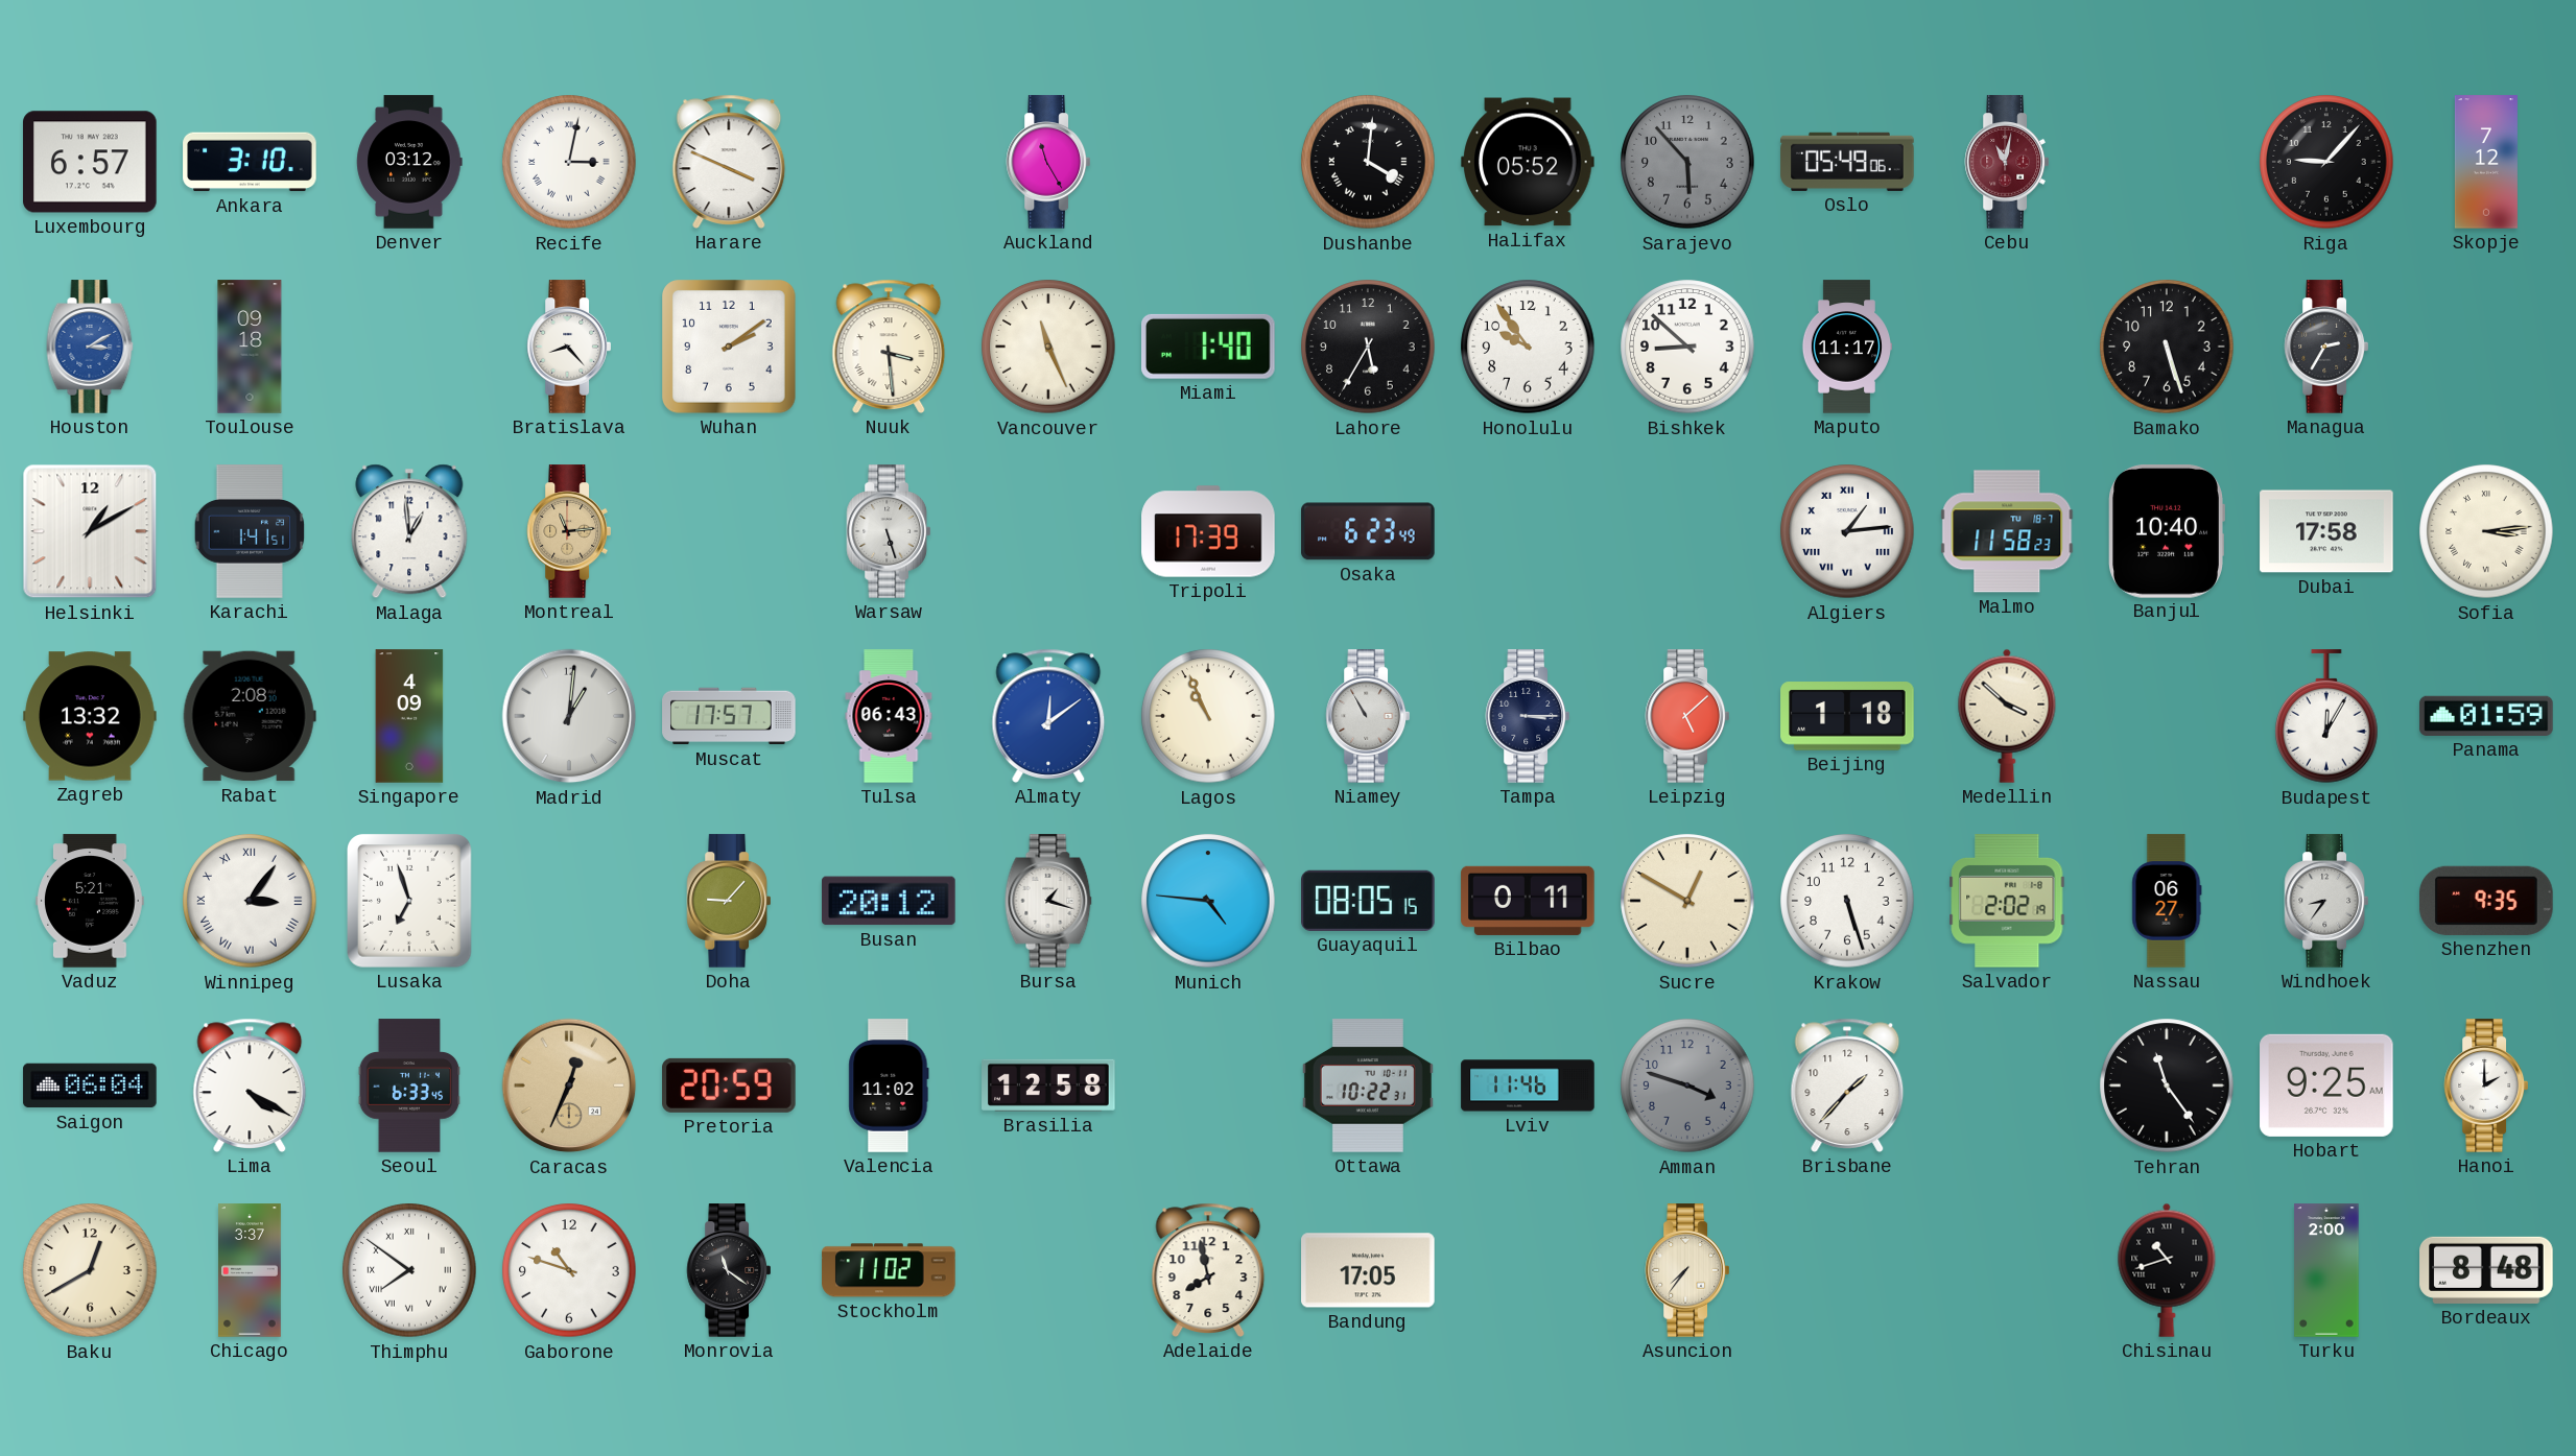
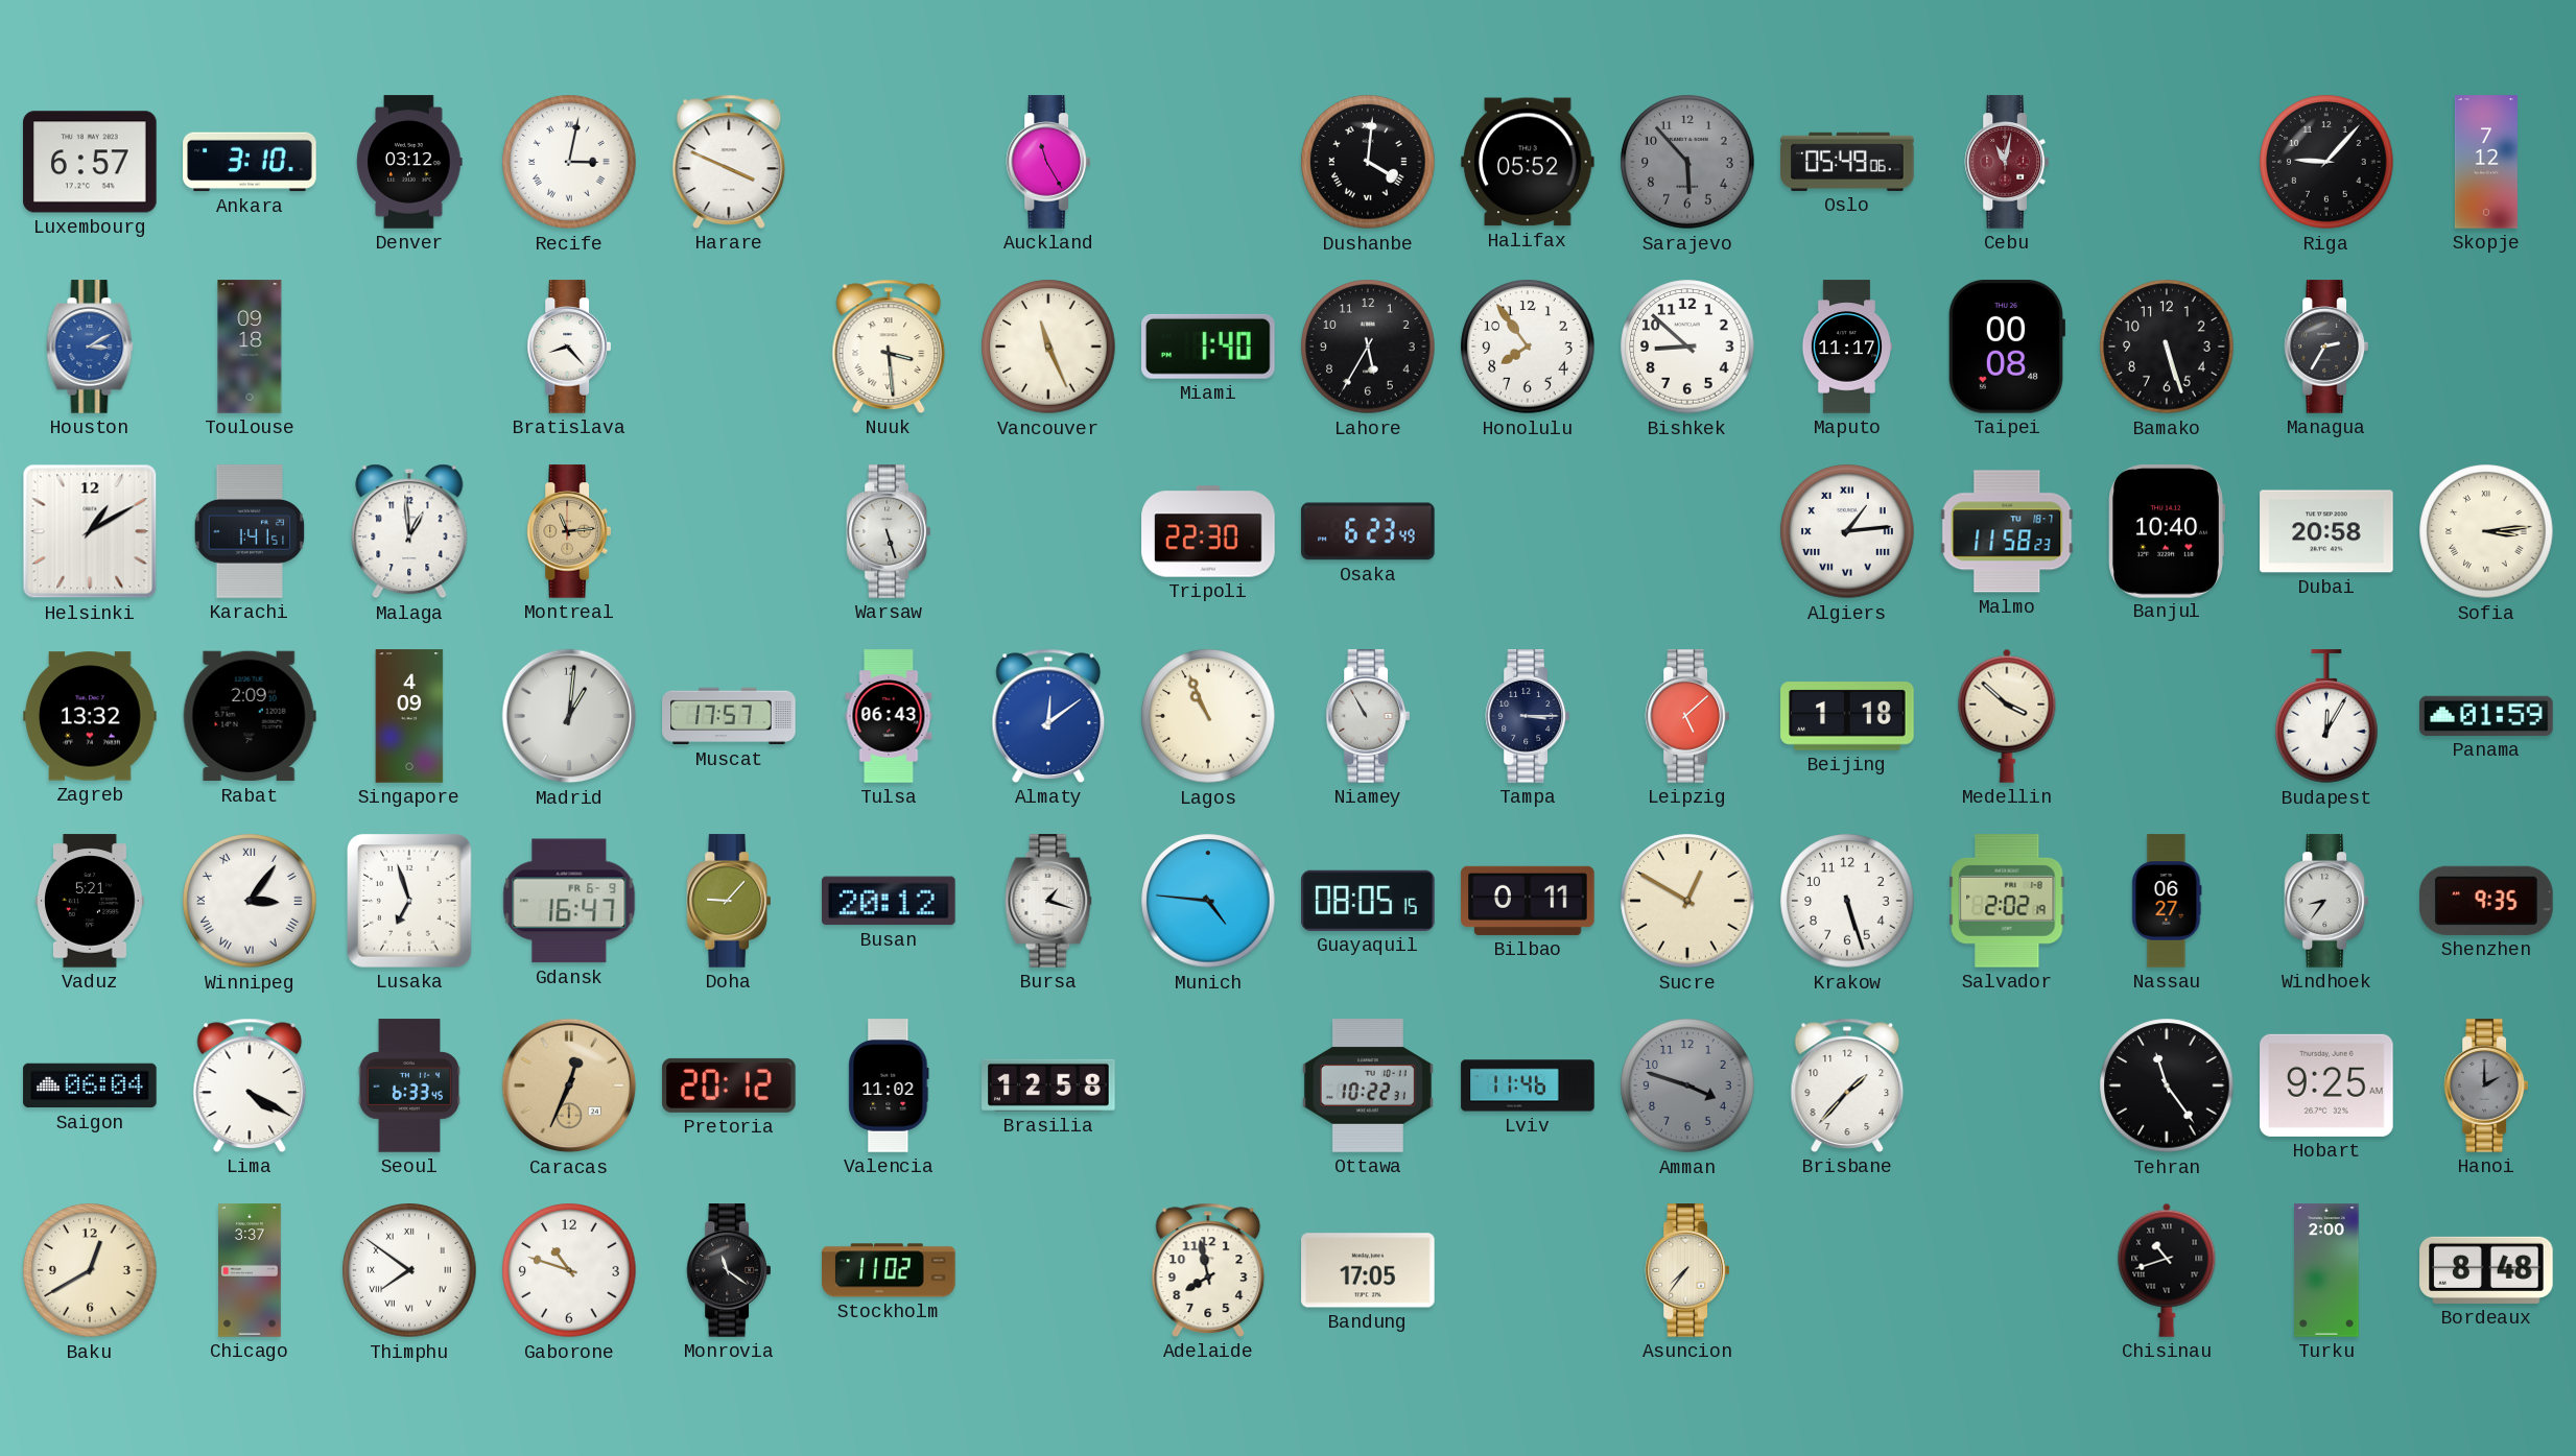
Wuhan: 2:09 -> none
Honolulu: 9:54 -> 7:54
Taipei: none -> 00:08
Tripoli: 17:39 -> 22:30
Dubai: 17:58 -> 20:58
Rabat: 2:08 -> 2:09
Gdansk: none -> 16:47
Pretoria: 20:59 -> 20:12
Hanoi dial: white -> grey
